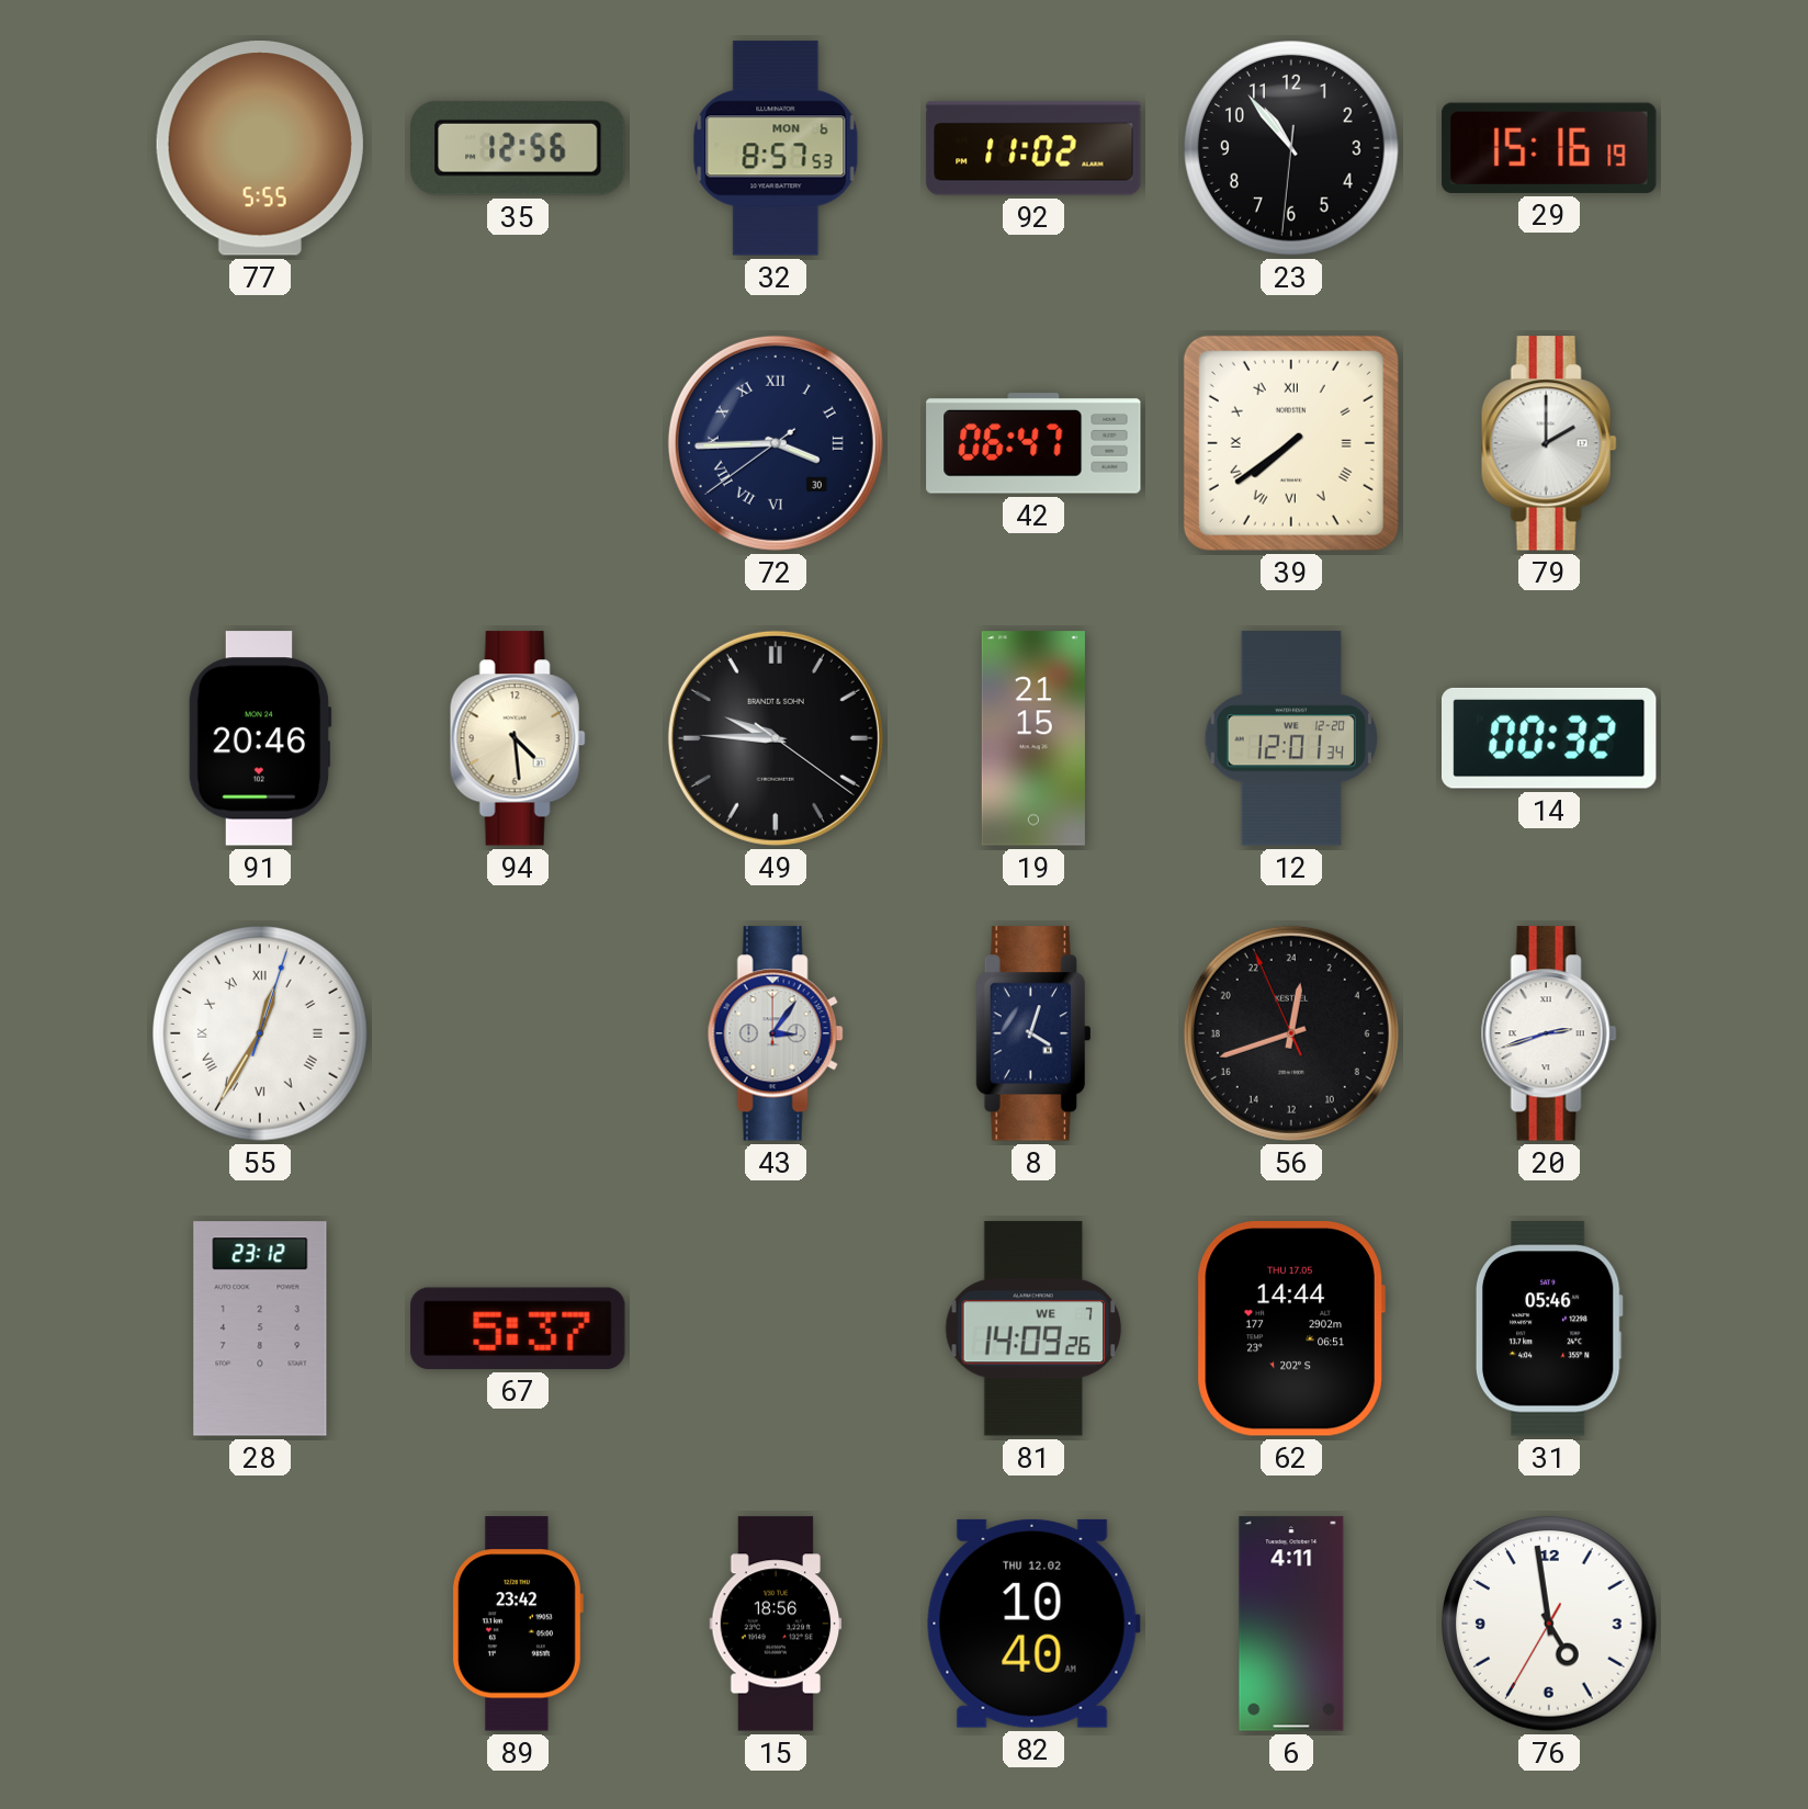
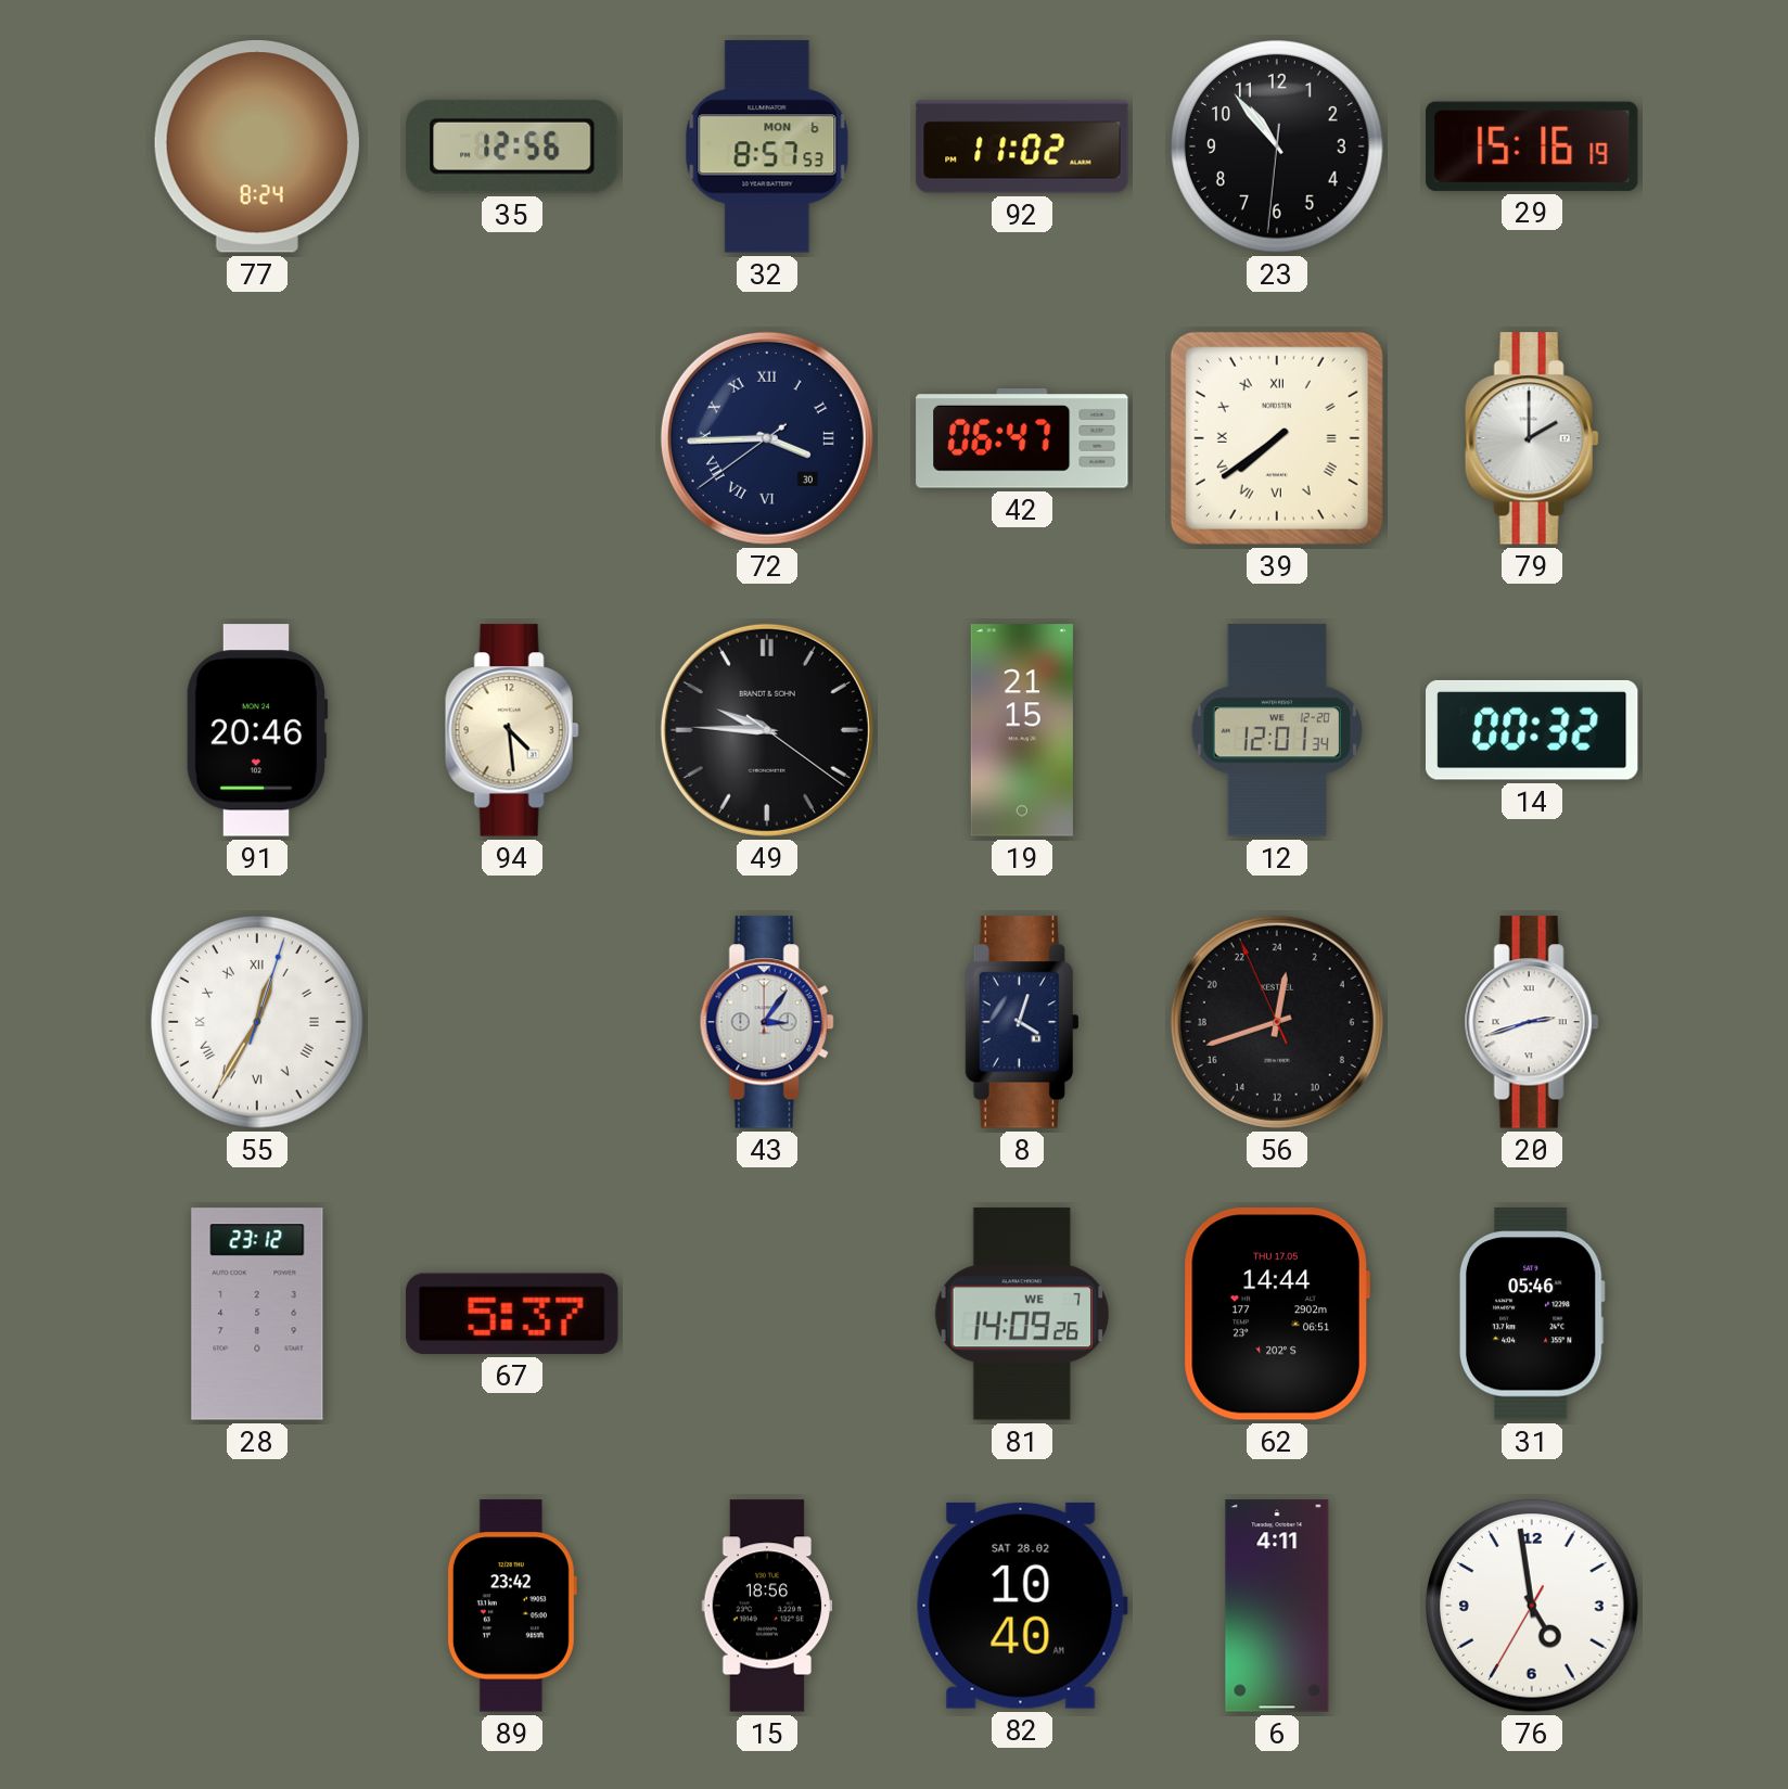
77: 5:55 -> 8:24
82 date: THU 12.02 -> SAT 28.02
